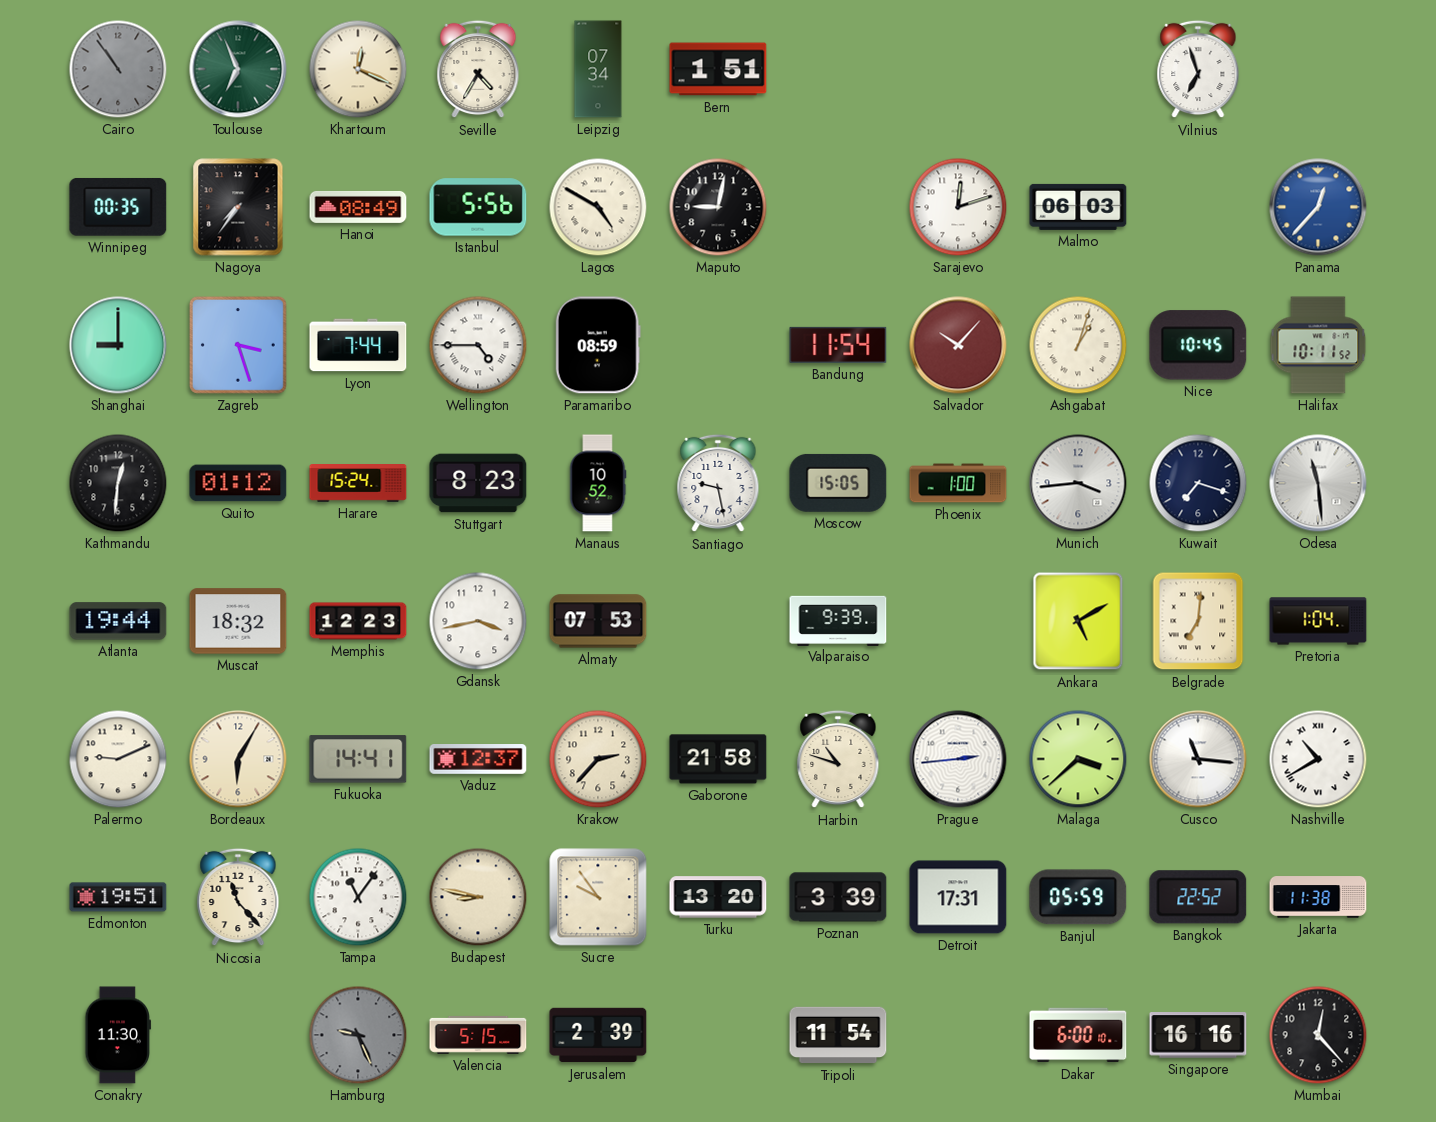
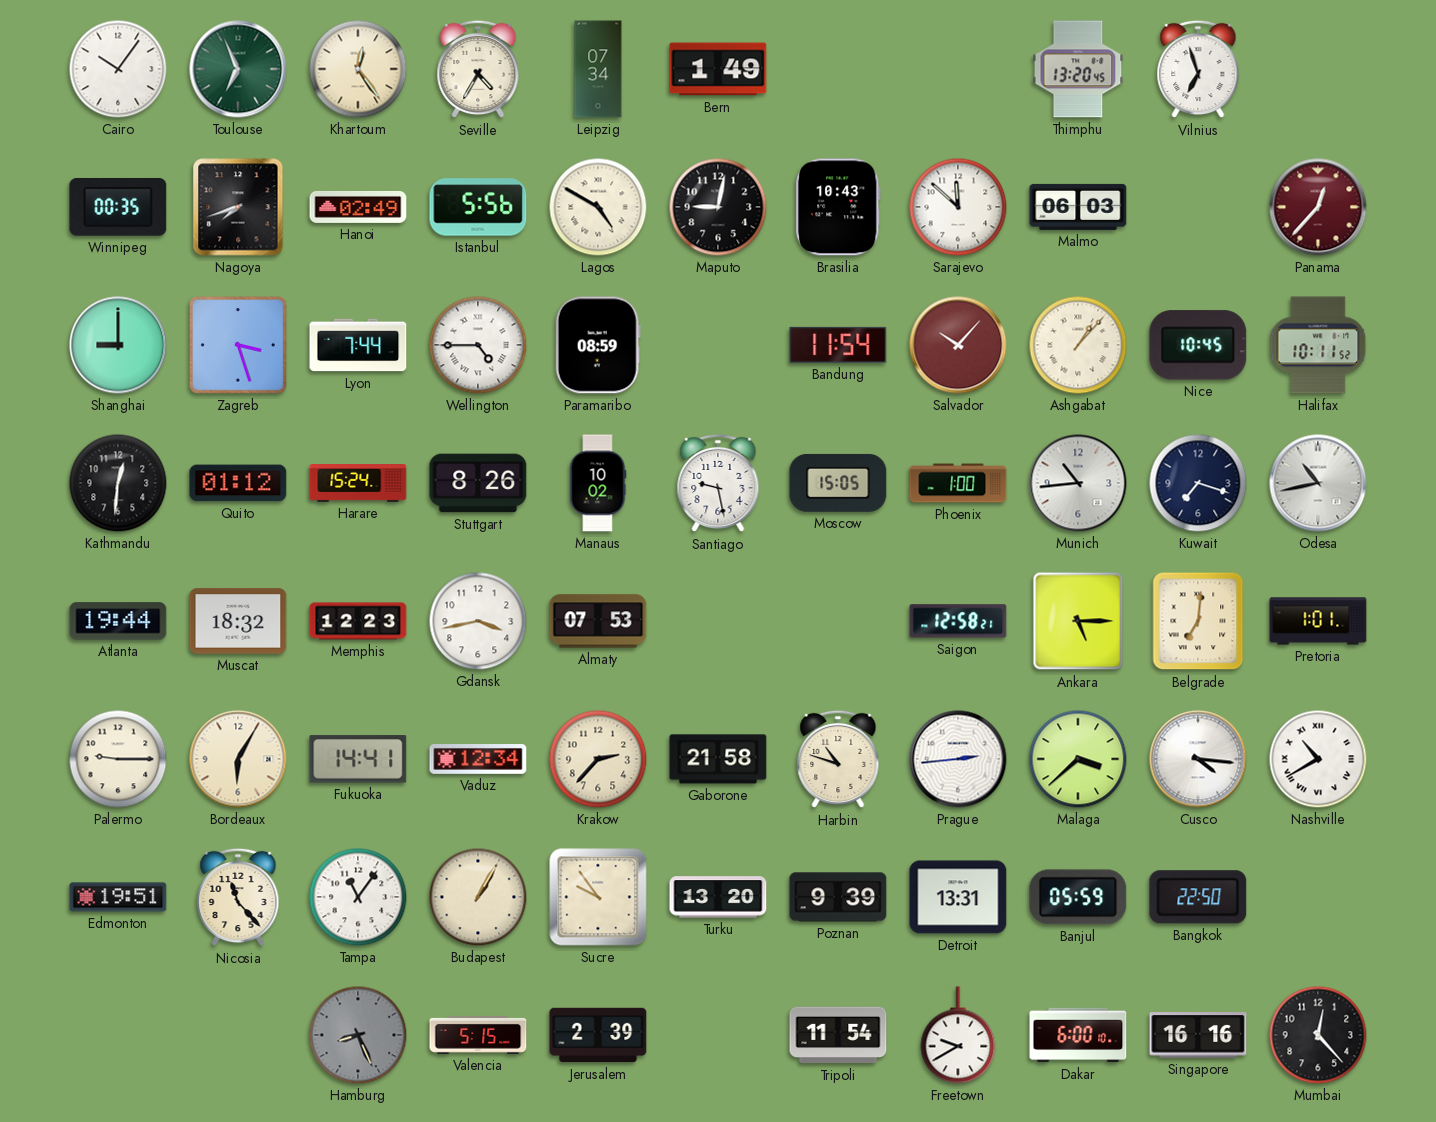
Cairo: 10:54 -> 10:06
Cairo dial: grey -> white
Khartoum: 12:19 -> 12:24
Bern: 1:51 -> 1:49
Thimphu: none -> 13:20
Nagoya: 7:36 -> 7:42
Hanoi: 08:49 -> 02:49
Brasilia: none -> 10:43
Sarajevo: 12:12 -> 11:52
Panama dial: blue -> burgundy
Ashgabat: 1:03 -> 1:07
Stuttgart: 8:23 -> 8:26
Manaus: 10:52 -> 10:02
Munich: 3:44 -> 10:44
Odesa: 11:29 -> 10:43
Valparaiso: 9:39 -> none
Saigon: none -> 12:58
Ankara: 5:10 -> 5:15
Pretoria: 1:04 -> 1:01
Palermo: 9:11 -> 9:15
Vaduz: 12:37 -> 12:34
Cusco: 11:16 -> 4:16
Budapest: 8:47 -> 1:05
Poznan: 3:39 -> 9:39
Detroit: 17:31 -> 13:31
Bangkok: 22:52 -> 22:50
Jakarta: 11:38 -> none
Conakry: 11:30 -> none
Hamburg: 9:26 -> 8:26
Freetown: none -> 9:40
